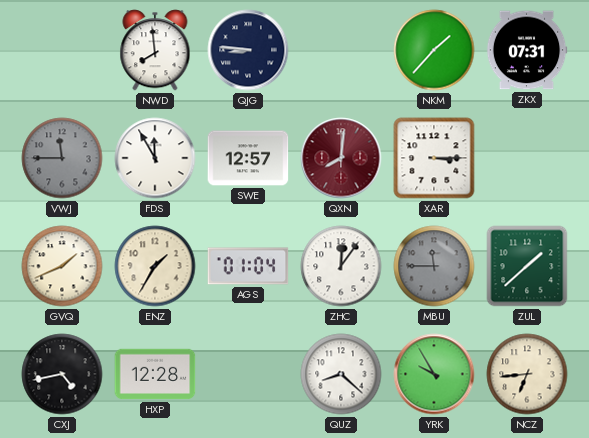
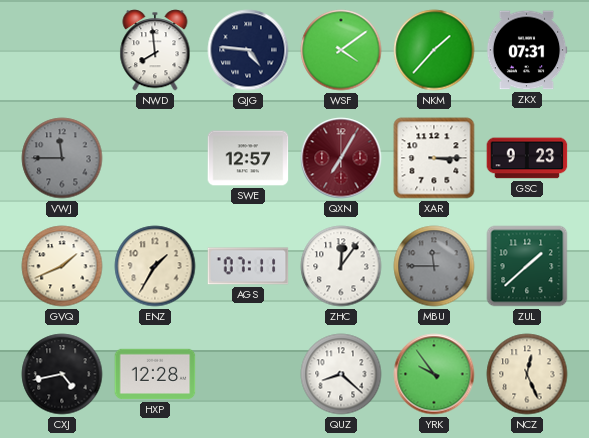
QJG: 8:46 -> 4:46
WSF: none -> 4:09
FDS: 11:55 -> none
QXN: 8:01 -> 7:05
GSC: none -> 9:23
AGS: 01:04 -> 07:11
YRK: 9:55 -> 9:54
NCZ: 6:44 -> 12:26
